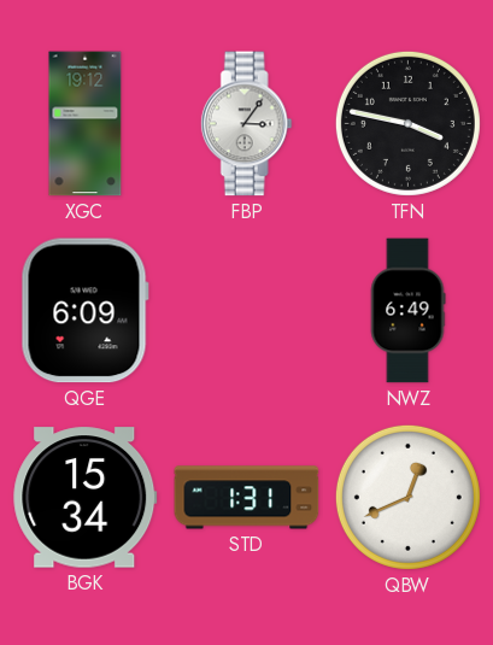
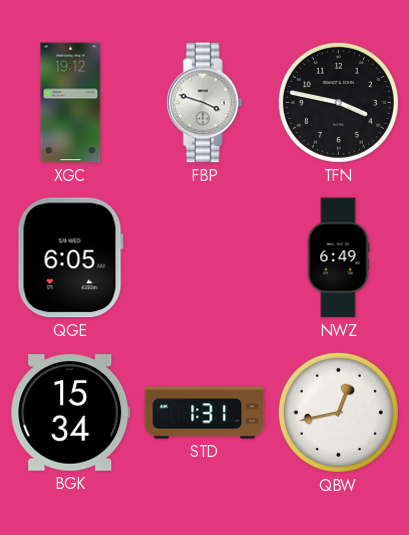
FBP: 3:06 -> 3:48
QGE: 6:09 -> 6:05
QBW: 12:41 -> 12:43
